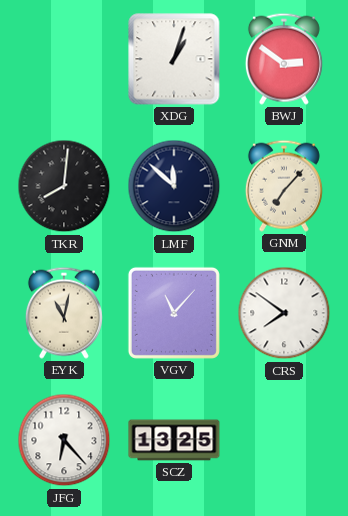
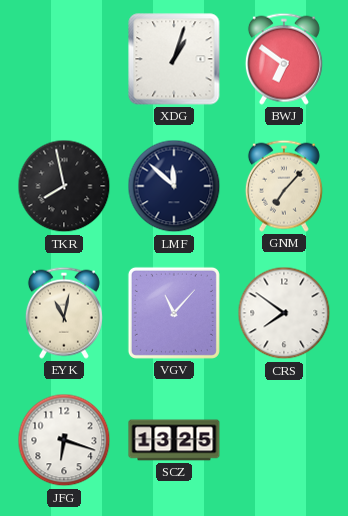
BWJ: 2:51 -> 6:51
TKR: 8:01 -> 7:58
JFG: 6:23 -> 6:18
